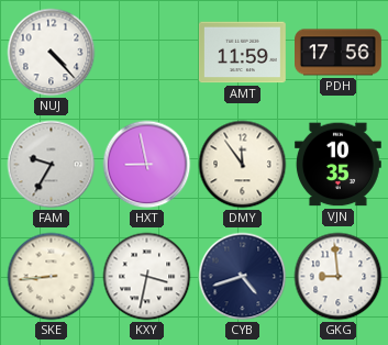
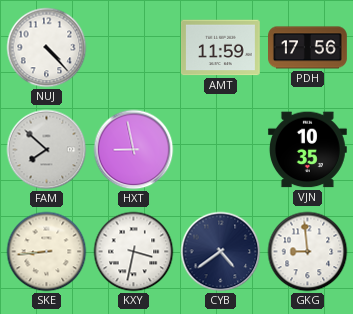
FAM: 9:35 -> 7:52
DMY: 11:54 -> none
CYB: 4:42 -> 4:39
